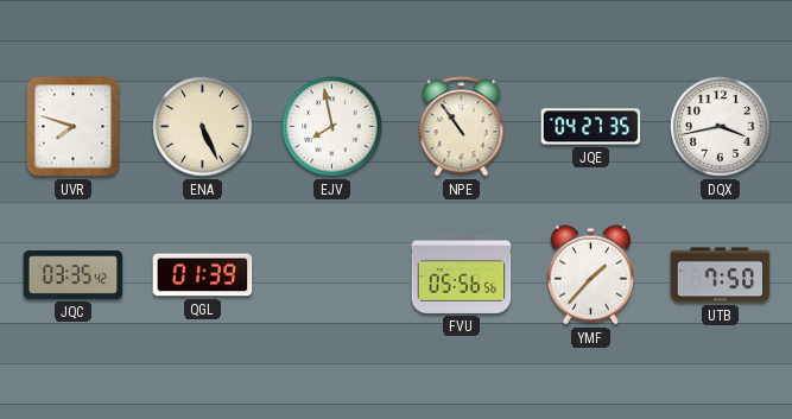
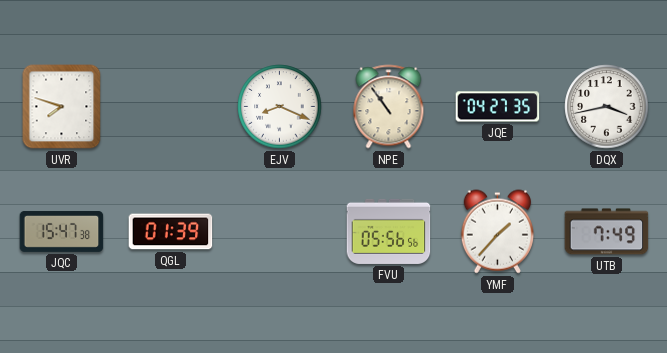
ENA: 5:26 -> none
EJV: 7:58 -> 8:19
JQC: 03:35 -> 15:47
UTB: 7:50 -> 7:49
